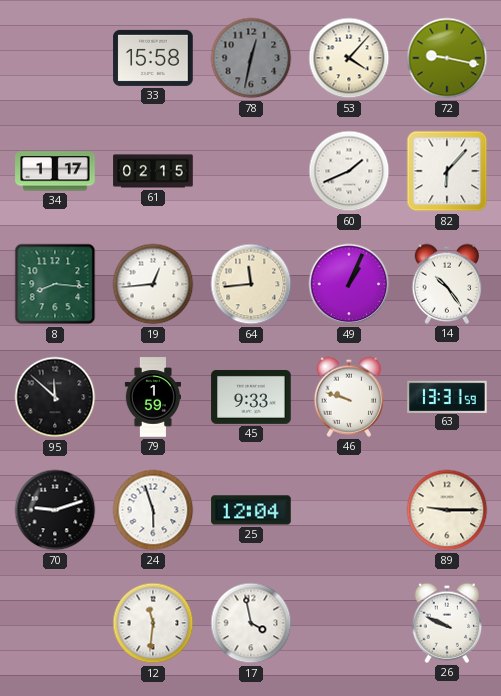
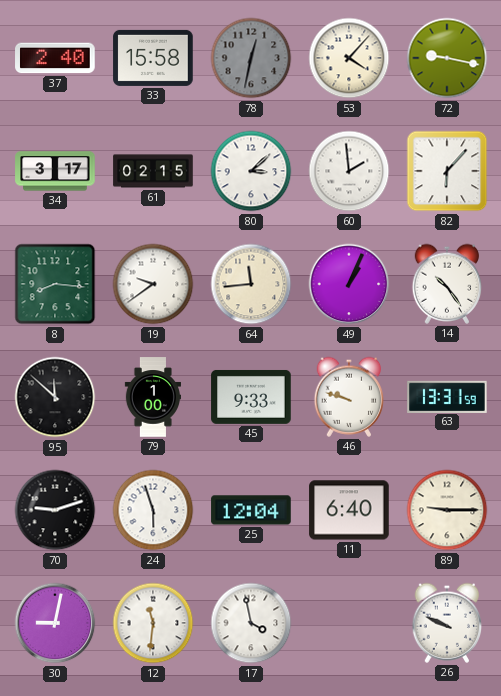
37: none -> 2:40
34: 1:17 -> 3:17
80: none -> 3:08
60: 1:41 -> 1:59
19: 12:44 -> 9:39
79: 1:59 -> 1:00
11: none -> 6:40
30: none -> 9:02
